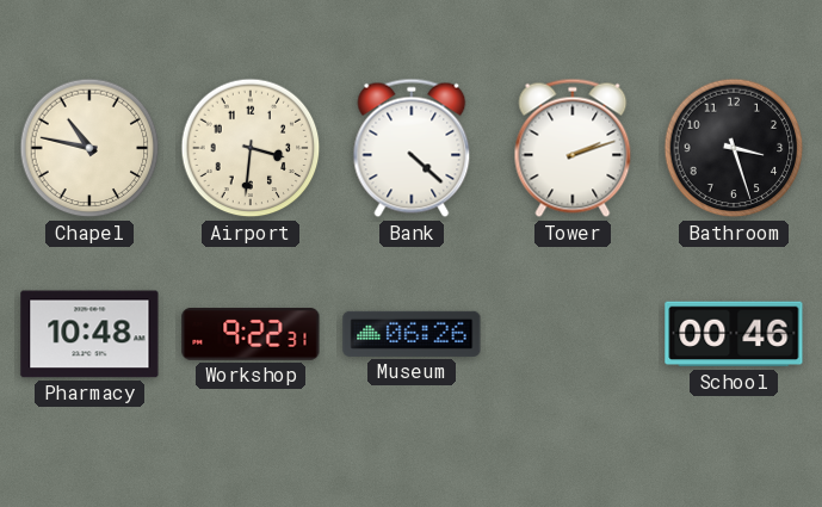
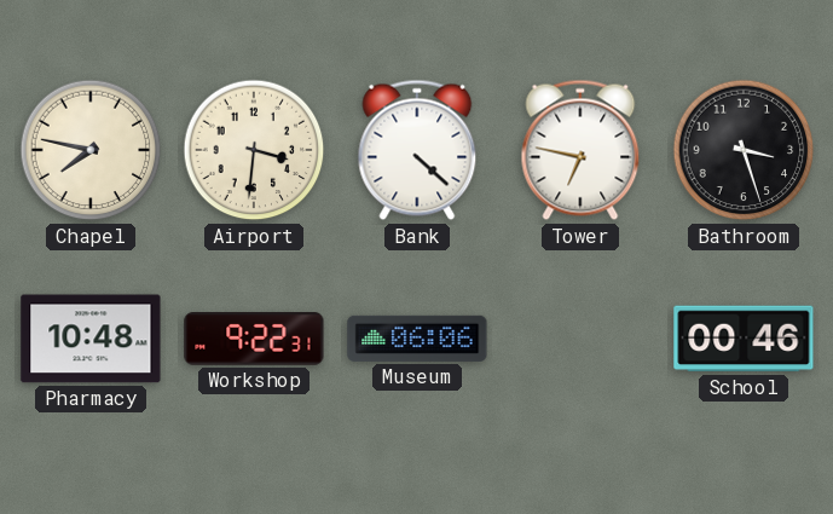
Chapel: 10:47 -> 7:47
Tower: 2:12 -> 6:47
Museum: 06:26 -> 06:06
